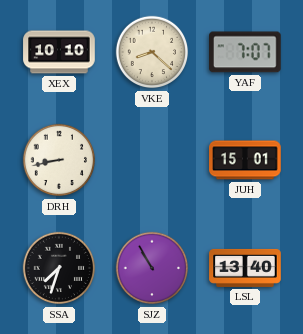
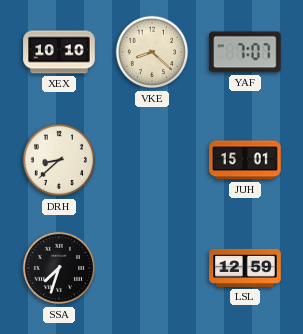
DRH: 8:43 -> 8:38
SJZ: 10:55 -> none
LSL: 13:40 -> 12:59
